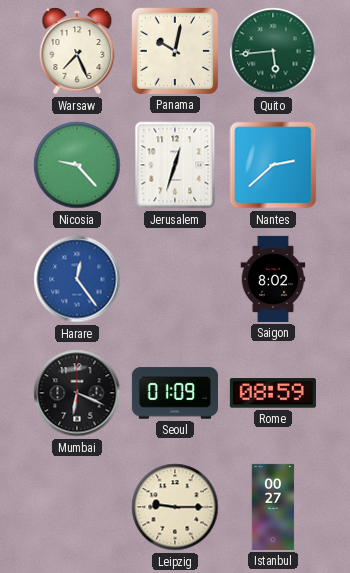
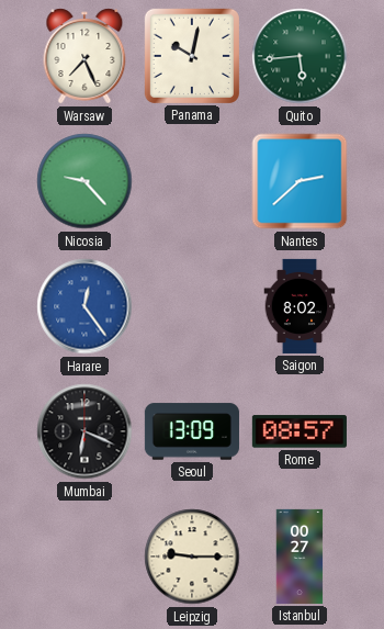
Jerusalem: 12:33 -> none
Seoul: 01:09 -> 13:09
Rome: 08:59 -> 08:57
